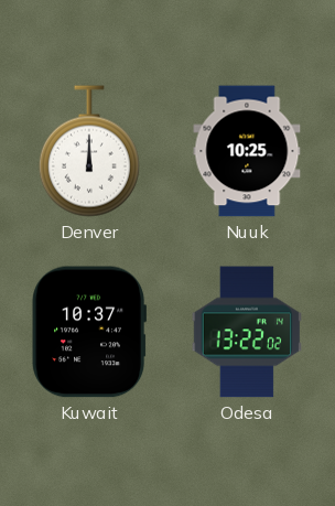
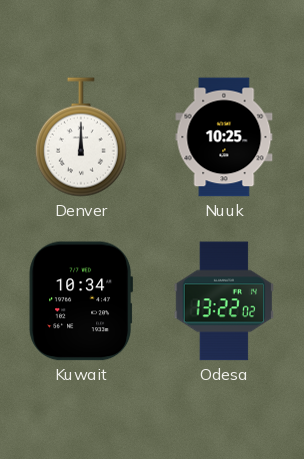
Kuwait: 10:37 -> 10:34
